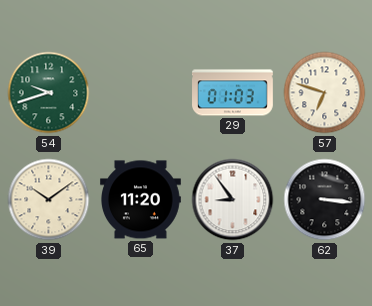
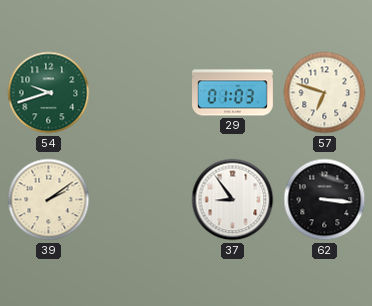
39: 10:09 -> 2:09
65: 11:20 -> none
